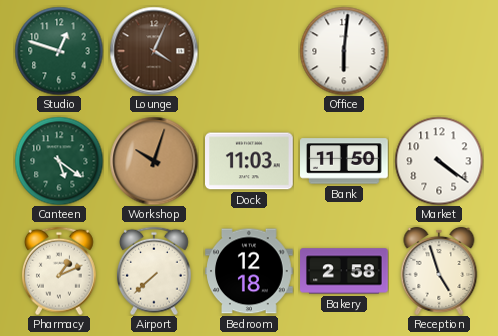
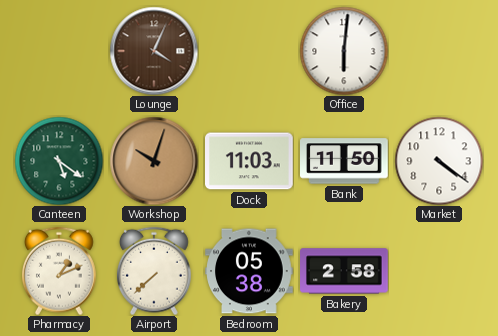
Studio: 12:48 -> none
Bedroom: 12:18 -> 05:38
Reception: 4:57 -> none
